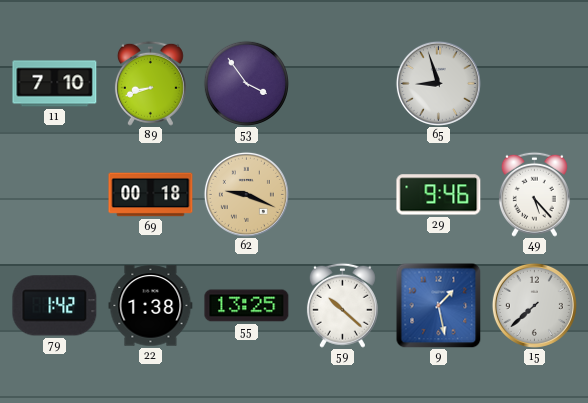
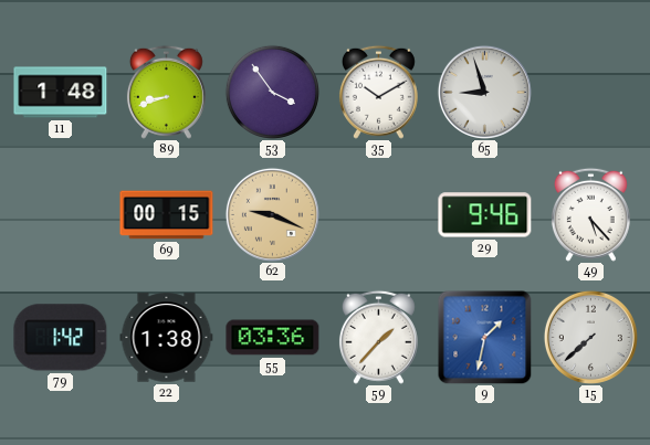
11: 7:10 -> 1:48
35: none -> 10:10
69: 00:18 -> 00:15
55: 13:25 -> 03:36
59: 10:22 -> 1:37
9: 1:28 -> 1:32
